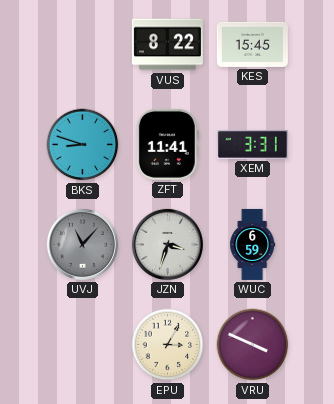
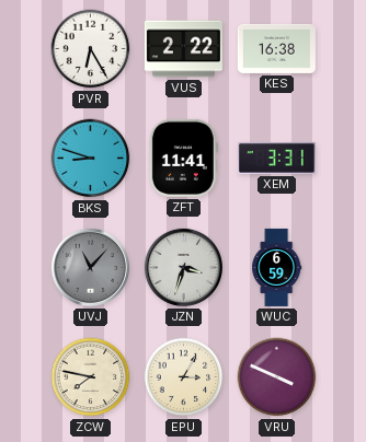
PVR: none -> 6:25
VUS: 8:22 -> 2:22
KES: 15:45 -> 16:38
ZCW: none -> 7:47
